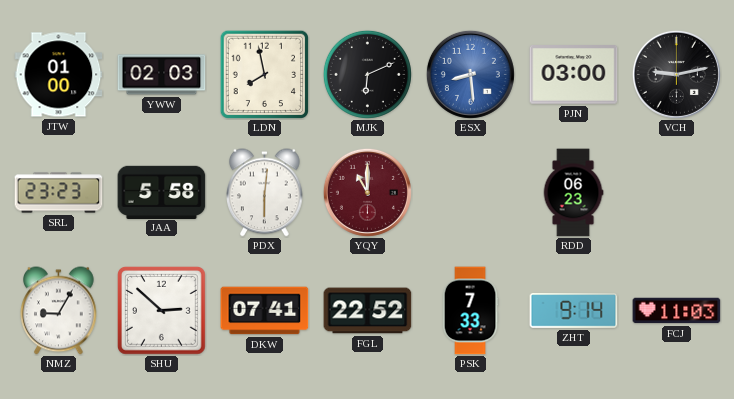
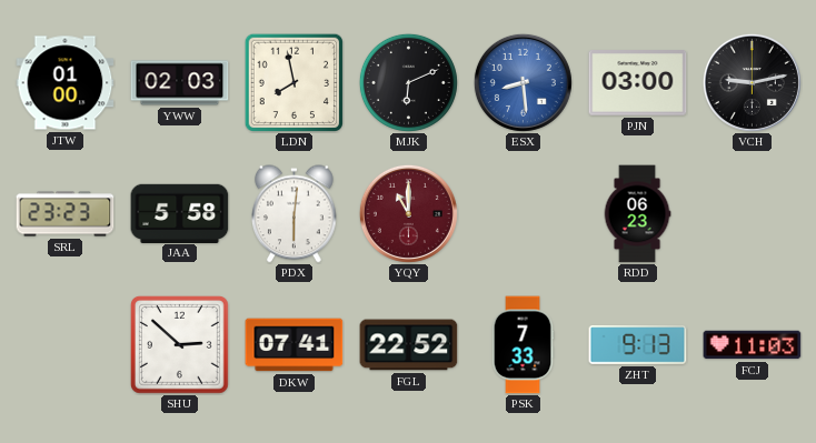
NMZ: 9:05 -> none
ZHT: 9:14 -> 9:13
